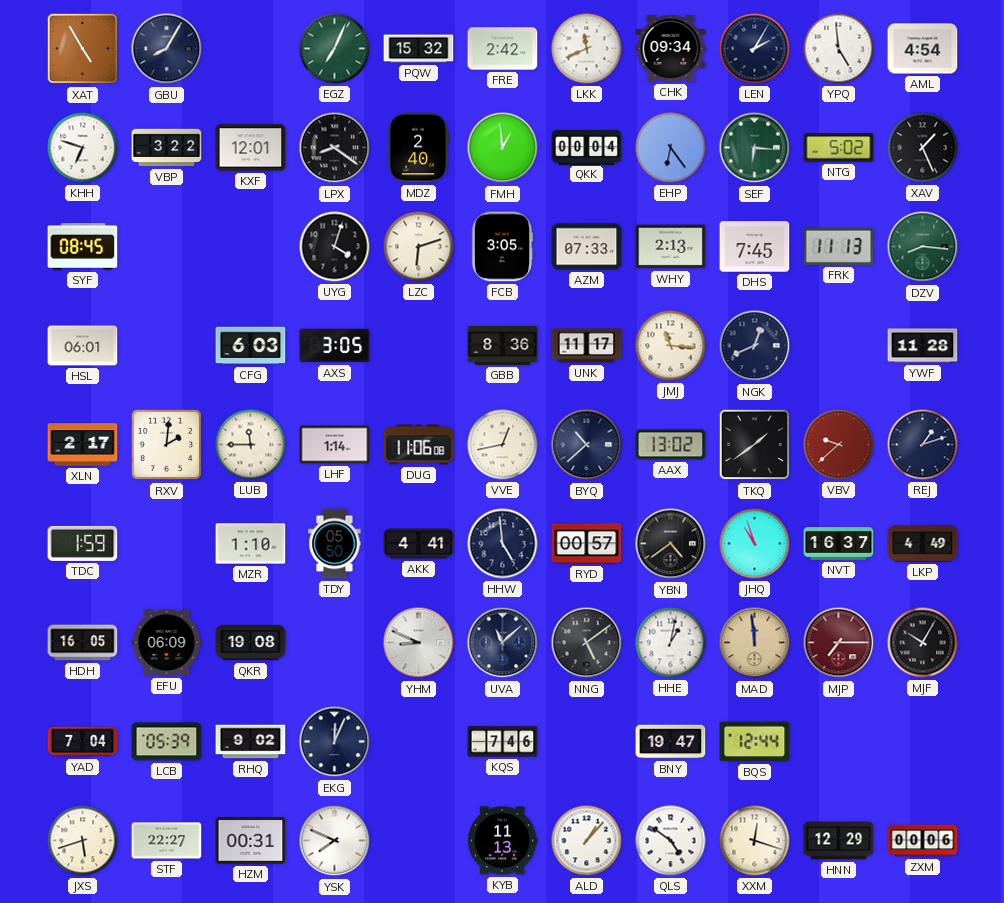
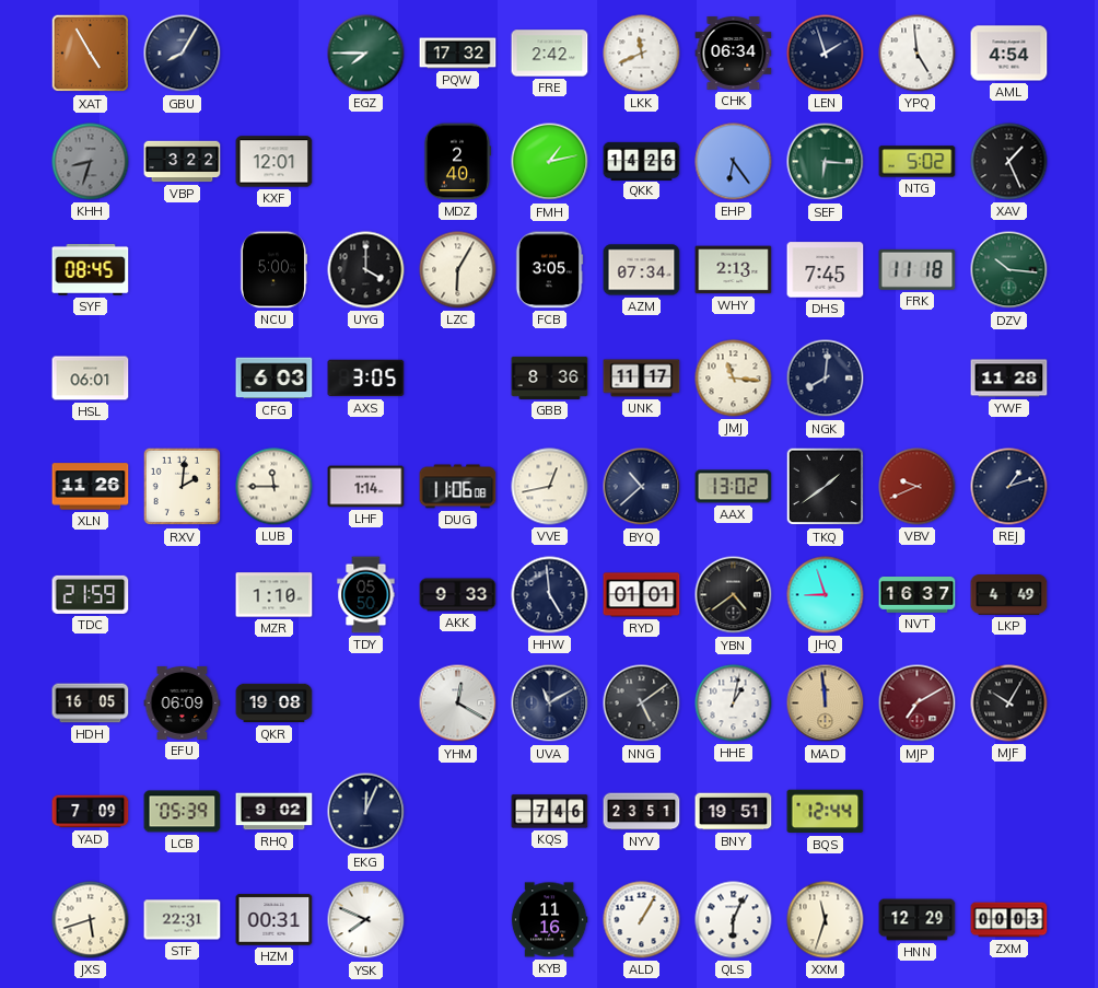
EGZ: 7:04 -> 7:45
PQW: 15:32 -> 17:32
CHK: 09:34 -> 06:34
LEN: 2:05 -> 1:57
KHH: 6:48 -> 8:33
KHH dial: white -> grey
LPX: 8:21 -> none
FMH: 12:59 -> 1:13
QKK: 00:04 -> 14:26
NCU: none -> 5:00
UYG: 4:03 -> 4:00
LZC: 6:12 -> 6:05
AZM: 07:33 -> 07:34
FRK: 11:13 -> 11:18
DZV: 8:16 -> 10:16
NGK: 12:41 -> 8:01
XLN: 2:17 -> 11:26
VBV: 9:38 -> 9:41
TDC: 1:59 -> 21:59
AKK: 4:41 -> 9:33
RYD: 00:57 -> 01:01
JHQ: 10:57 -> 8:57
YHM: 8:49 -> 12:20
UVA: 11:08 -> 11:10
MJP: 7:15 -> 7:10
YAD: 7:04 -> 7:09
NYV: none -> 23:51
BNY: 19:47 -> 19:51
STF: 22:27 -> 22:31
KYB: 11:13 -> 11:16
ALD: 1:07 -> 1:05
QLS: 4:51 -> 6:04
XXM: 12:18 -> 11:33
ZXM: 00:06 -> 00:03
